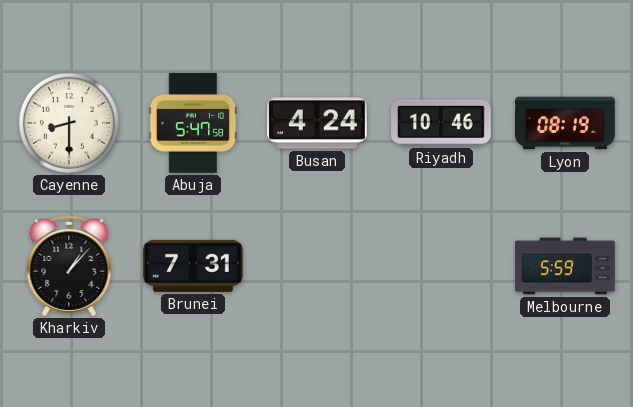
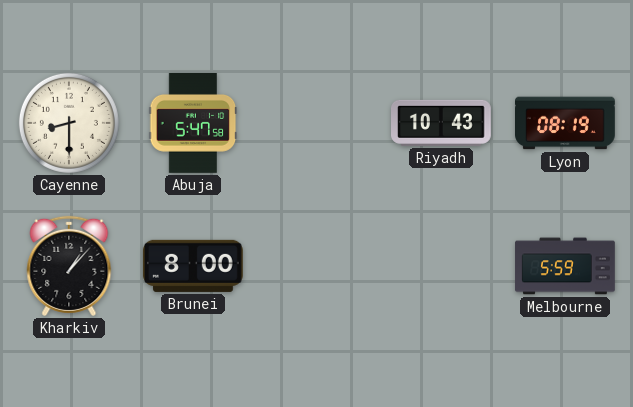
Busan: 4:24 -> none
Riyadh: 10:46 -> 10:43
Brunei: 7:31 -> 8:00
